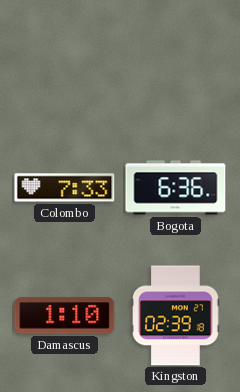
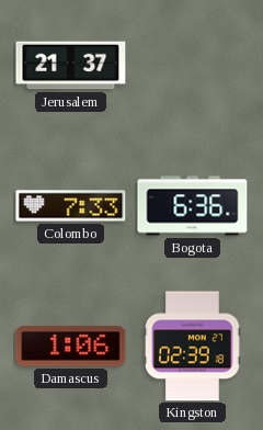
Jerusalem: none -> 21:37
Damascus: 1:10 -> 1:06
